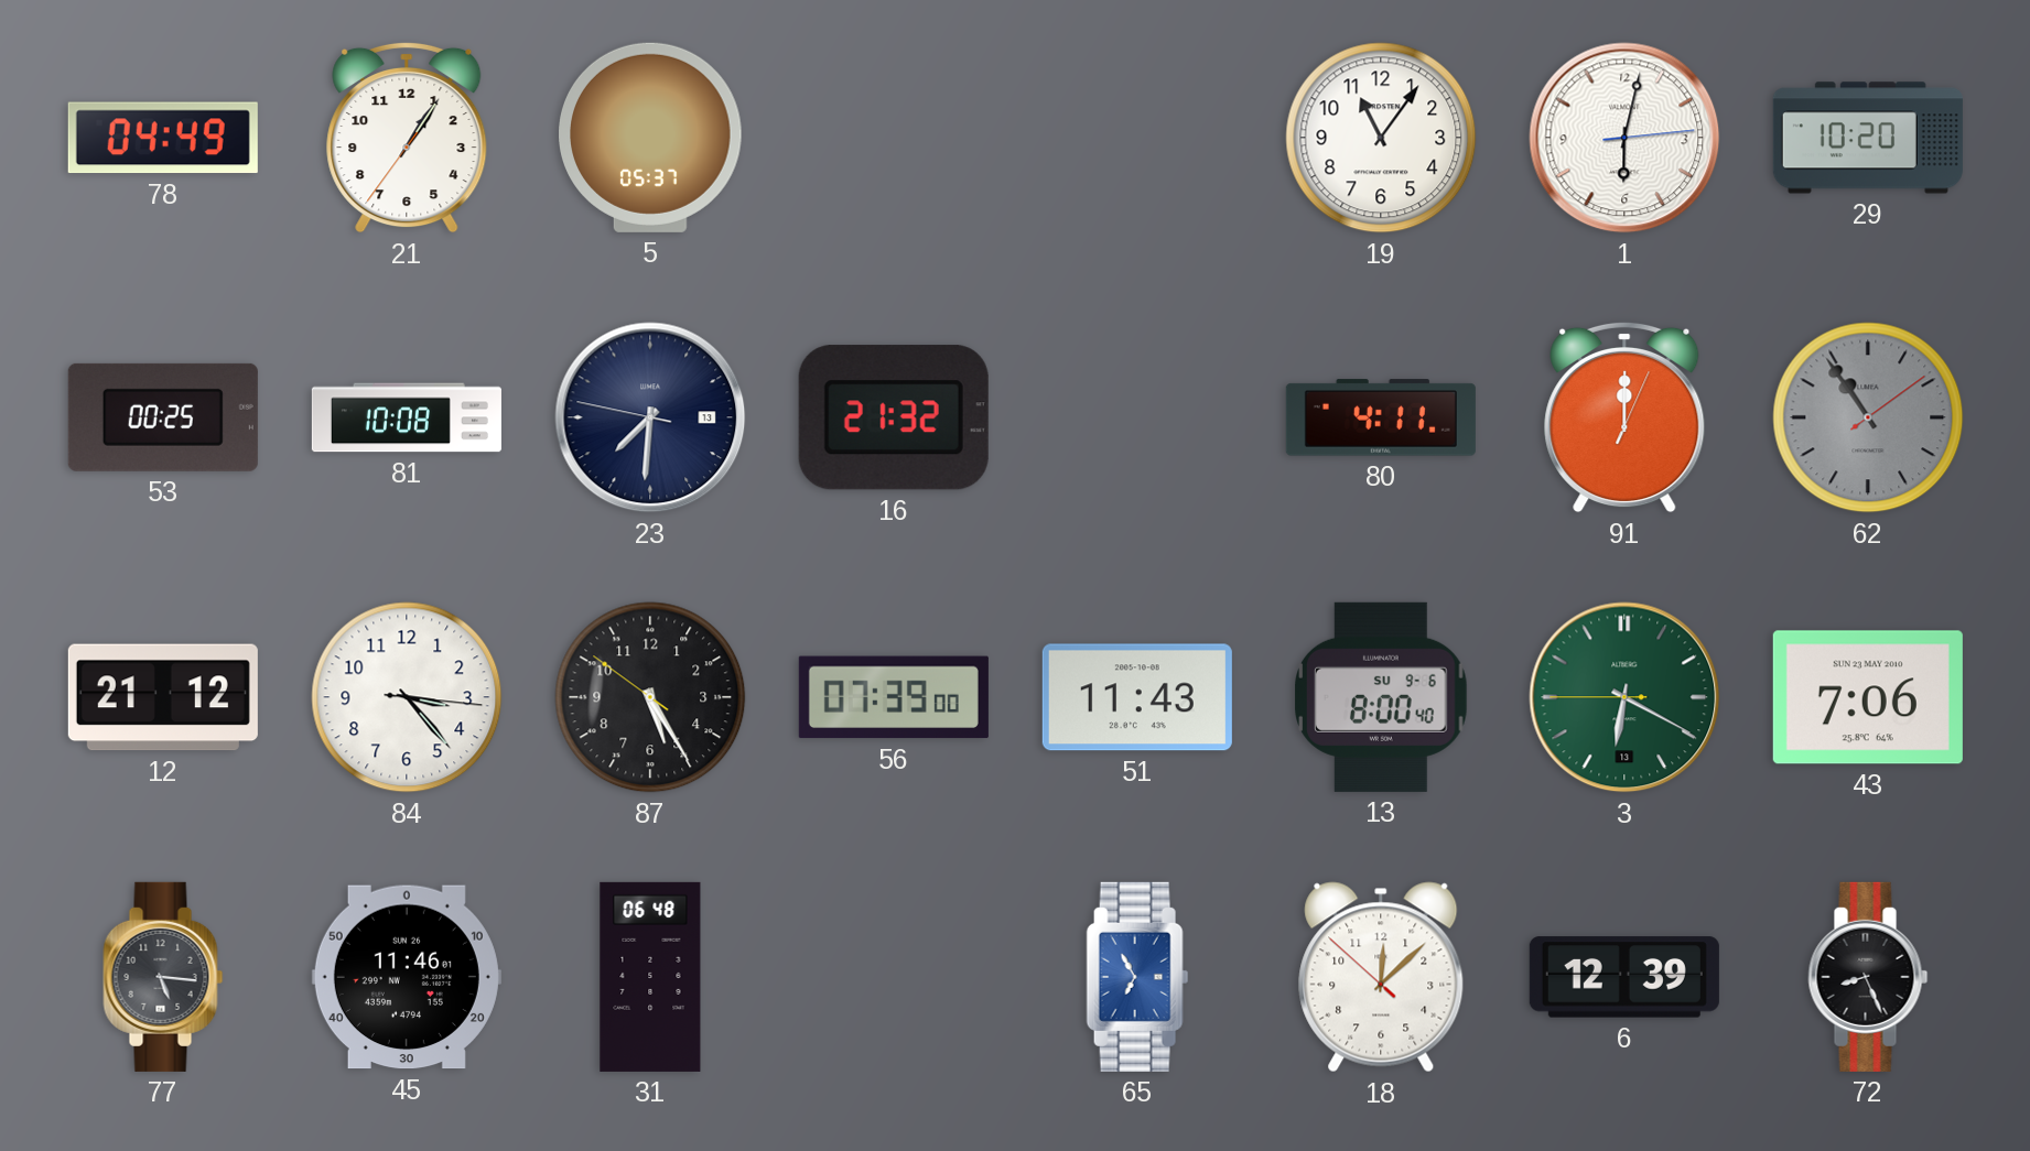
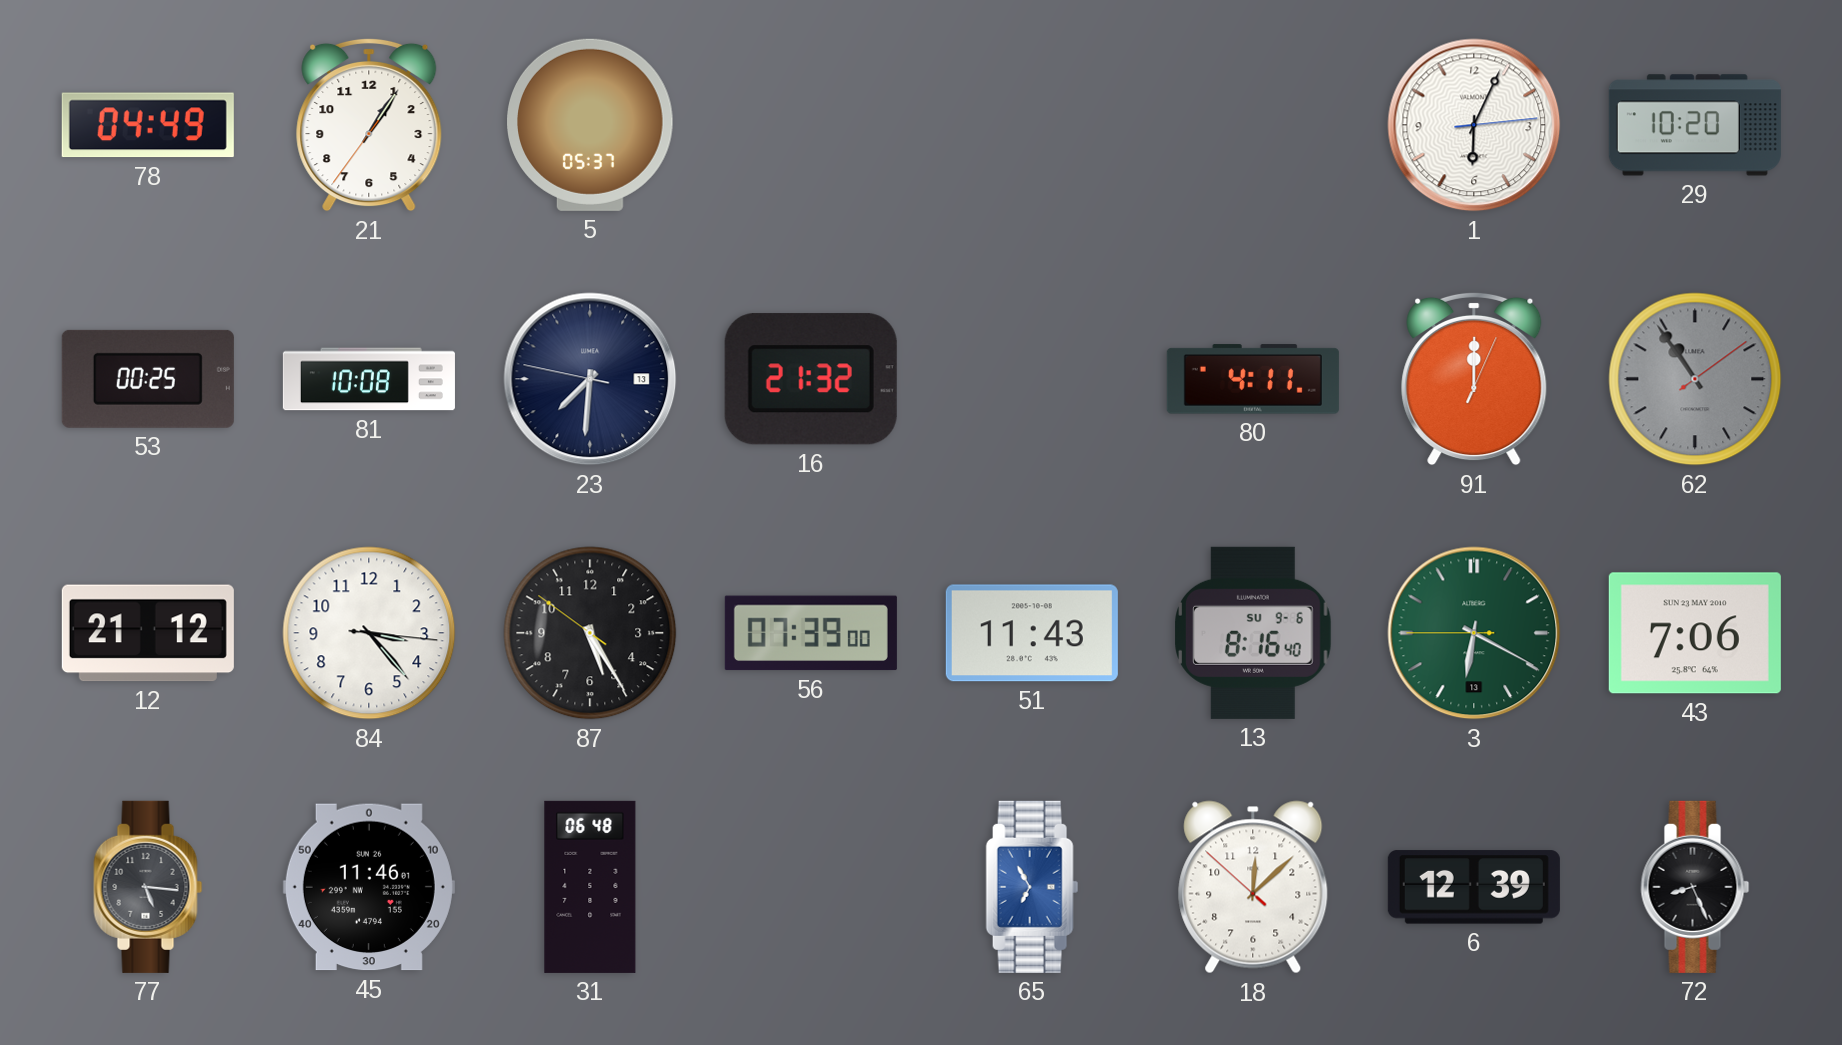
19: 11:06 -> none
1: 6:02 -> 6:04
13: 8:00 -> 8:16
